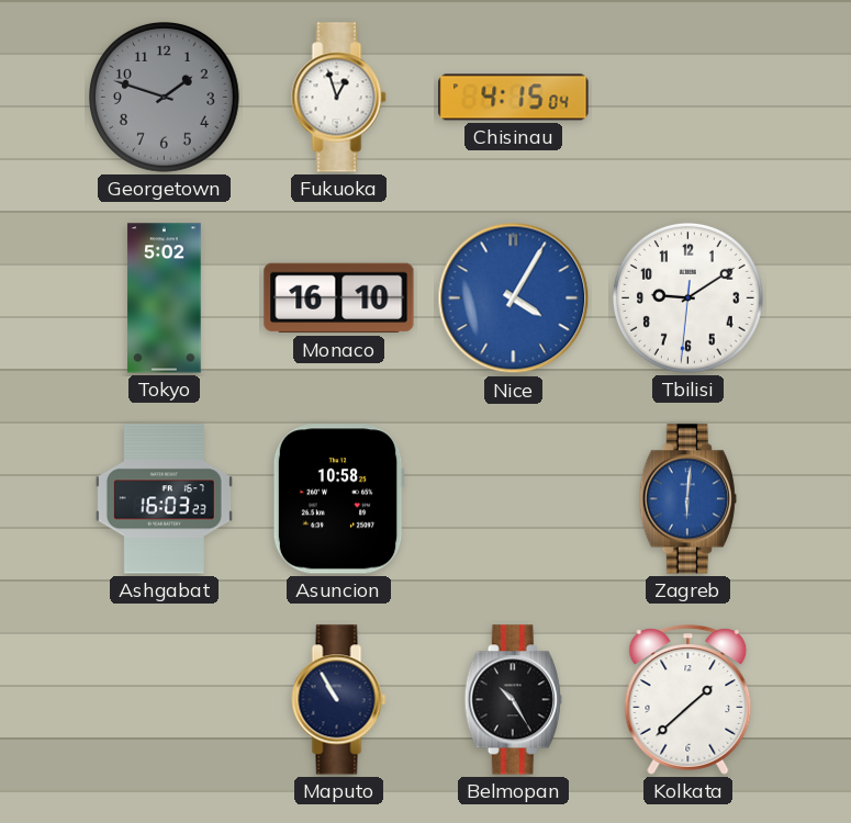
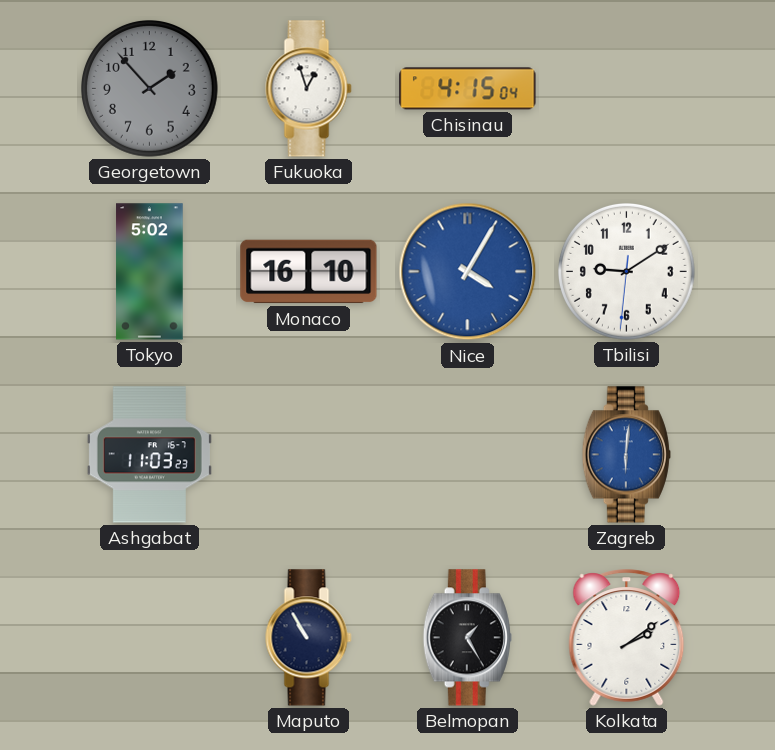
Georgetown: 1:48 -> 1:53
Ashgabat: 16:03 -> 11:03
Asuncion: 10:58 -> none
Belmopan: 10:25 -> 1:25
Kolkata: 1:38 -> 2:09
